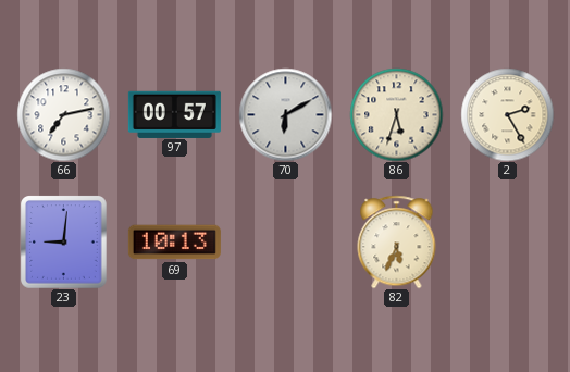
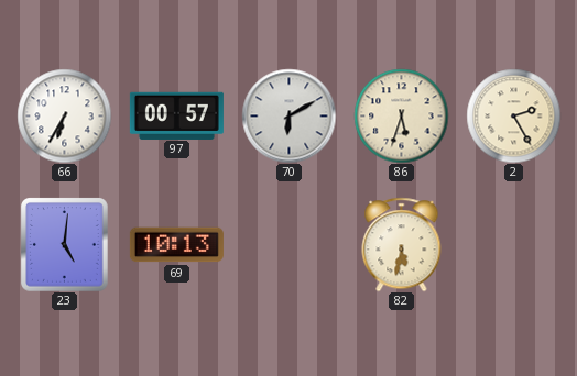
66: 7:13 -> 6:35
23: 9:01 -> 5:01
82: 5:34 -> 5:32
